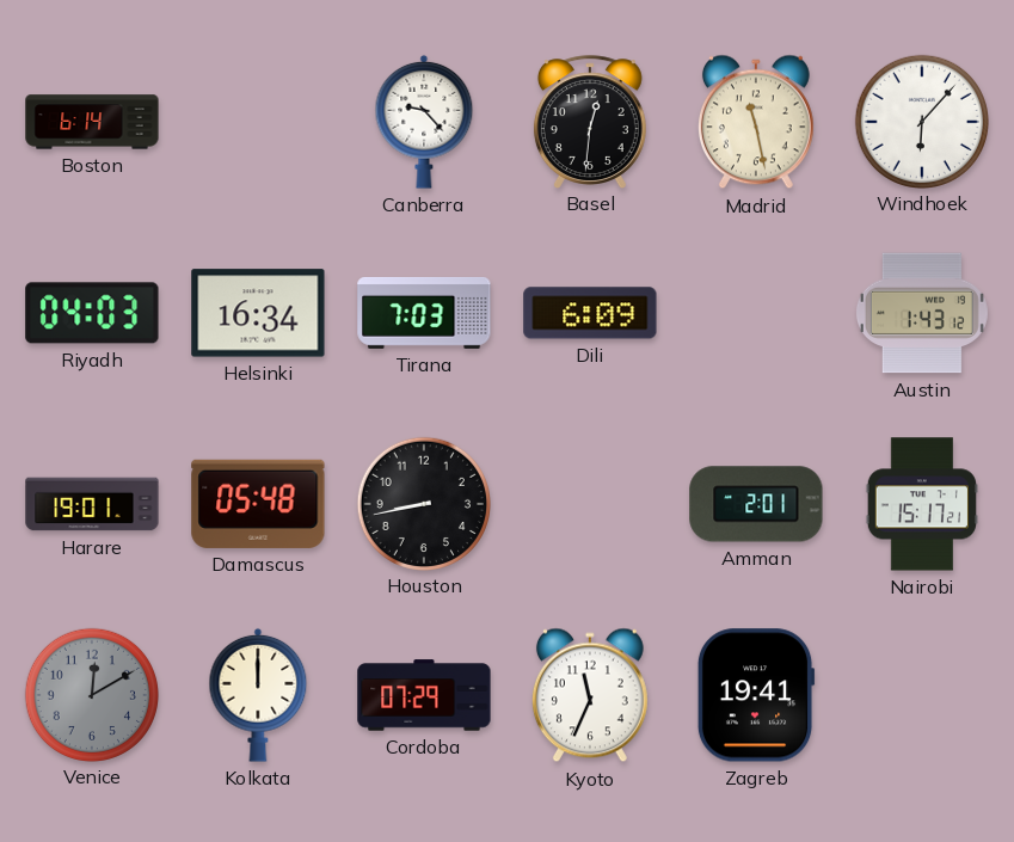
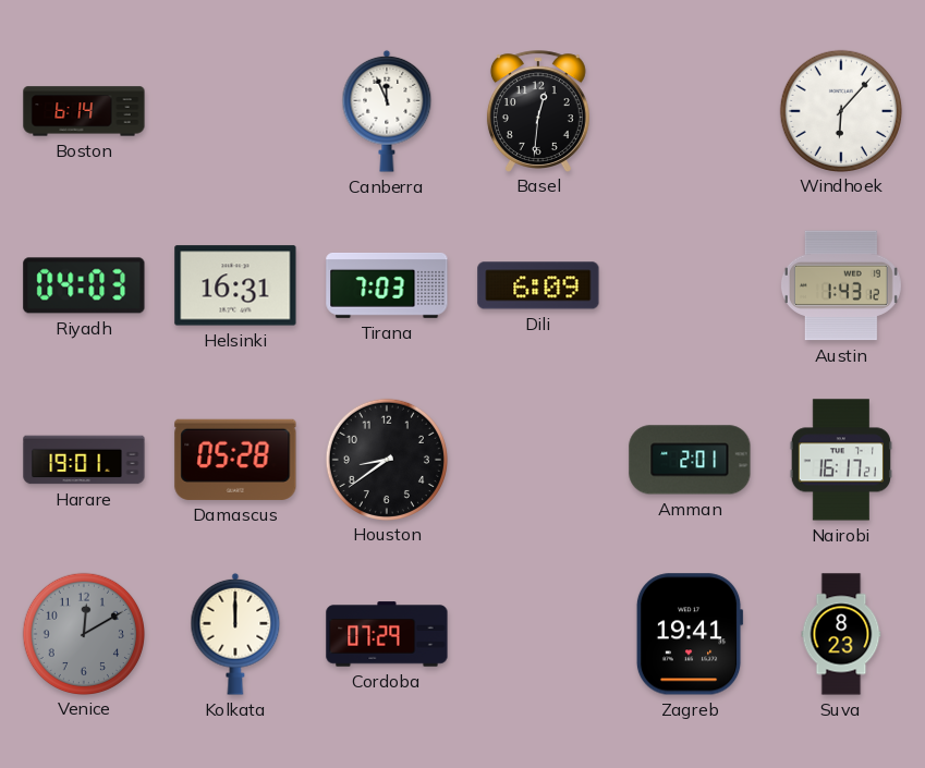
Canberra: 9:23 -> 11:56
Madrid: 11:28 -> none
Helsinki: 16:34 -> 16:31
Damascus: 05:48 -> 05:28
Houston: 8:43 -> 8:39
Nairobi: 15:17 -> 16:17
Kyoto: 11:34 -> none
Suva: none -> 8:23
